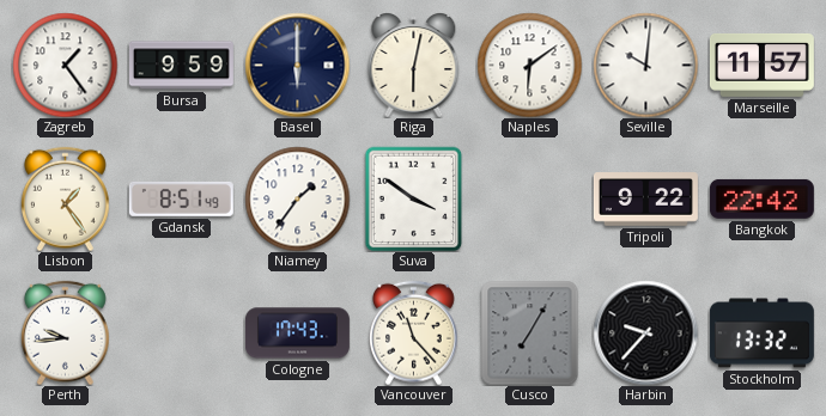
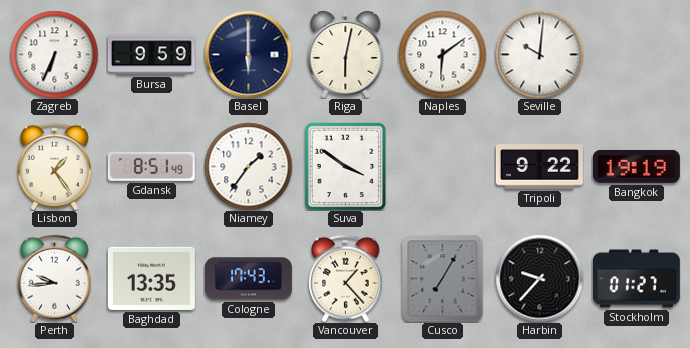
Zagreb: 1:24 -> 6:34
Marseille: 11:57 -> none
Bangkok: 22:42 -> 19:19
Baghdad: none -> 13:35
Vancouver: 11:23 -> 1:23
Stockholm: 13:32 -> 01:27
